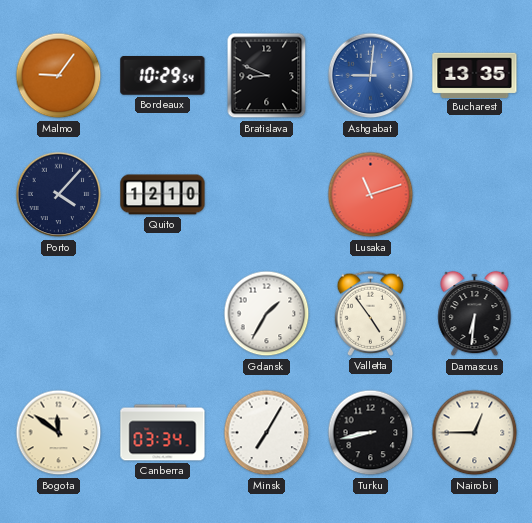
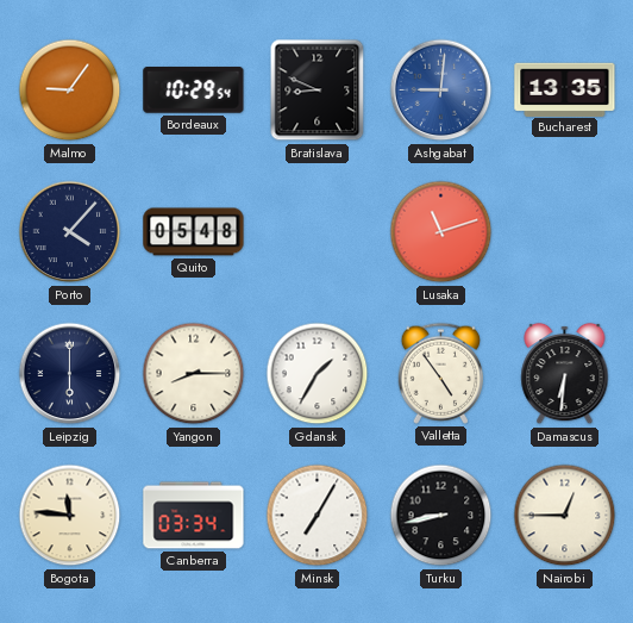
Quito: 12:10 -> 05:48
Leipzig: none -> 6:00
Yangon: none -> 8:15
Bogota: 11:51 -> 11:46
